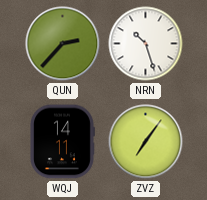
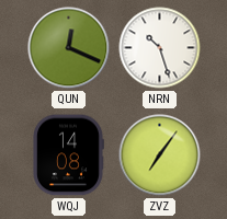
QUN: 2:37 -> 12:19
WQJ: 14:11 -> 14:08
